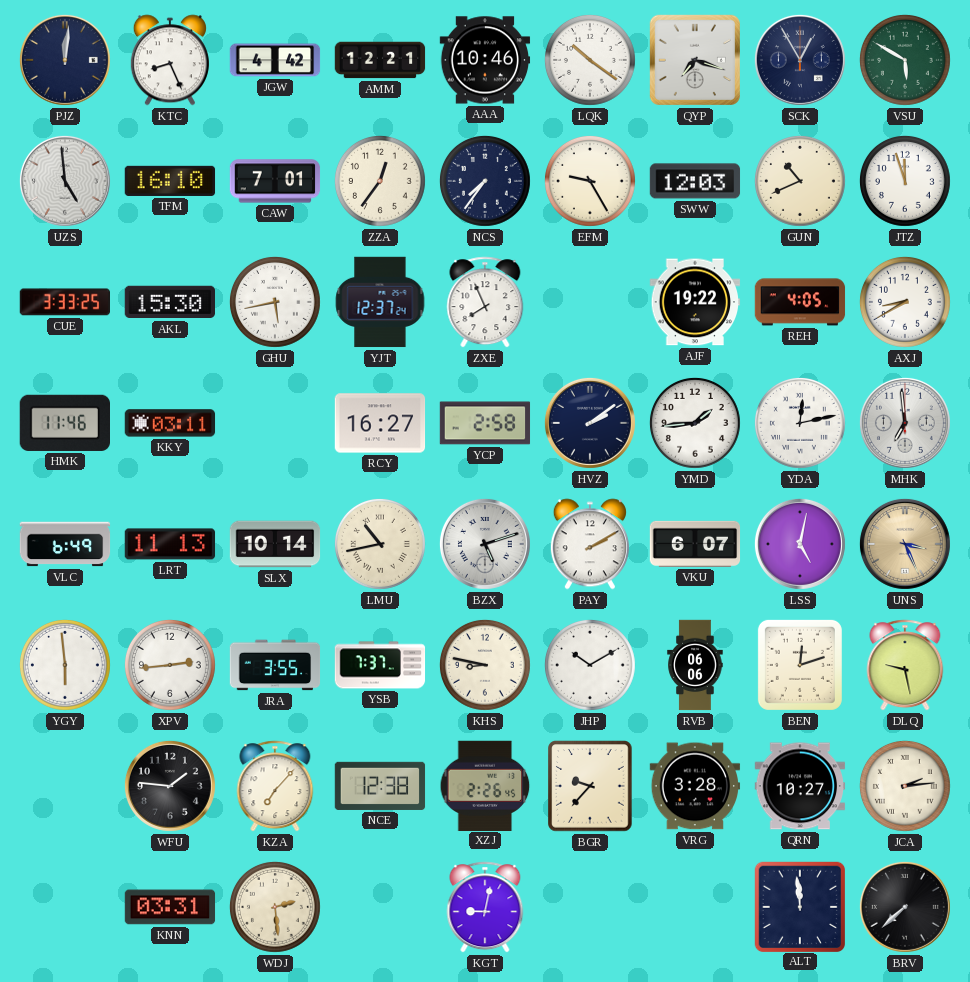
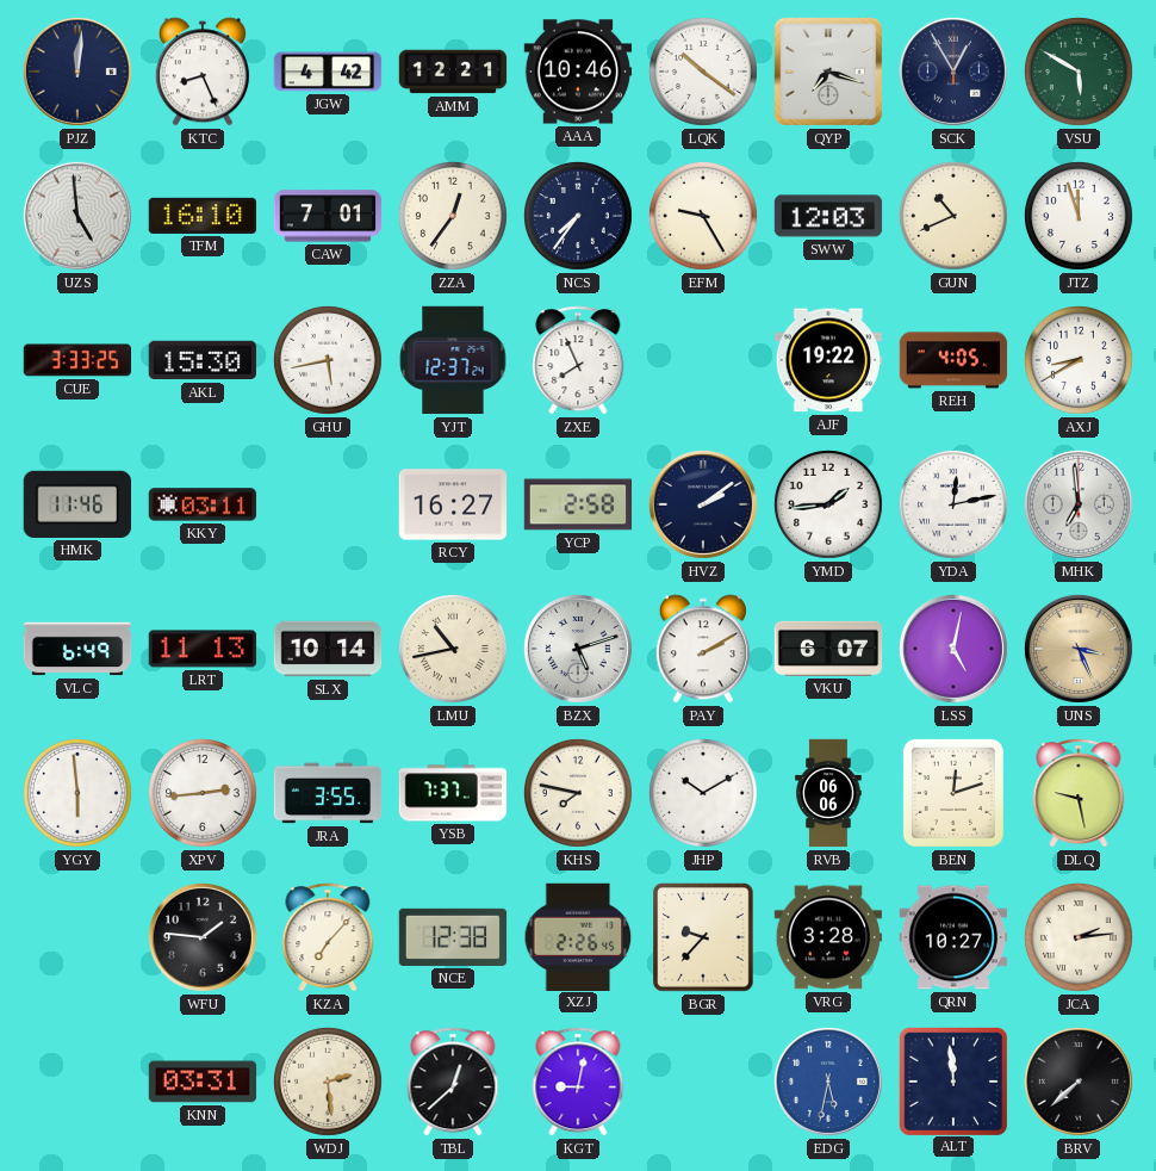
KHS: 8:47 -> 7:47
TBL: none -> 12:38
EDG: none -> 5:32
